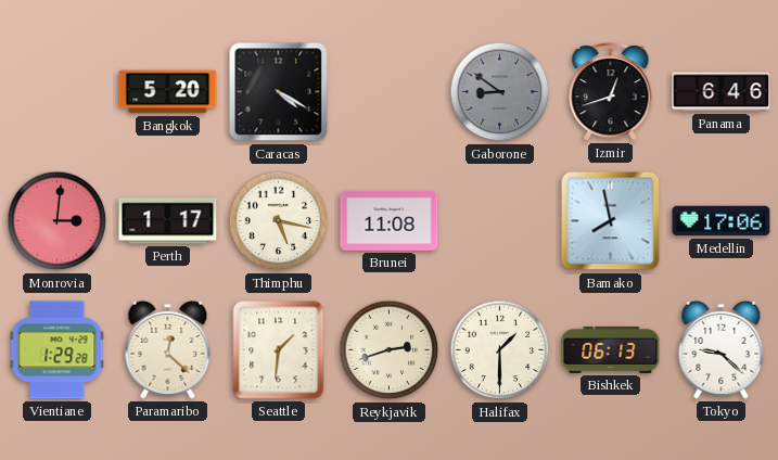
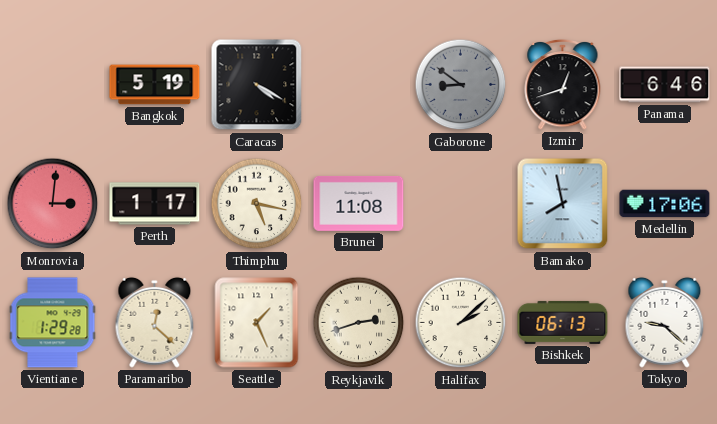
Bangkok: 5:20 -> 5:19
Seattle: 1:31 -> 1:26
Halifax: 1:30 -> 2:08
